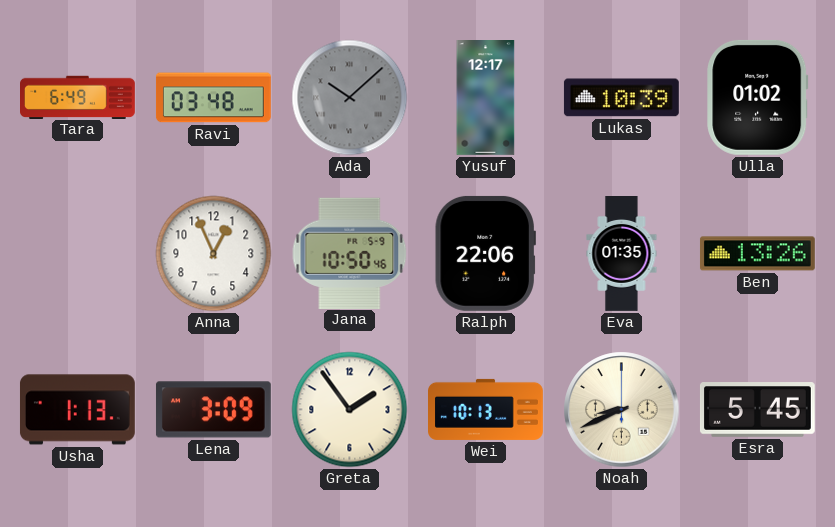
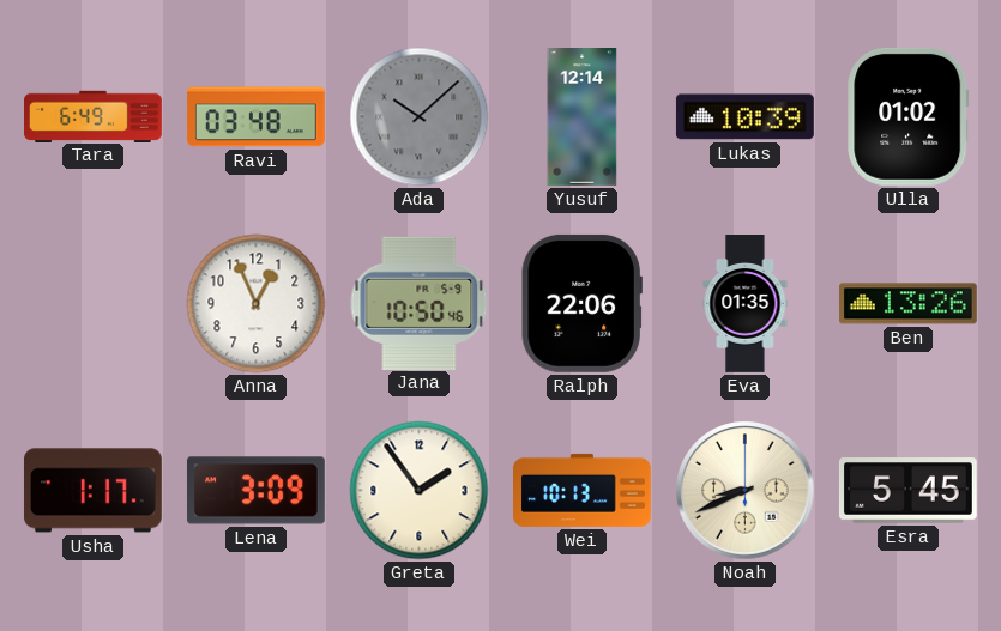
Yusuf: 12:17 -> 12:14
Usha: 1:13 -> 1:17
